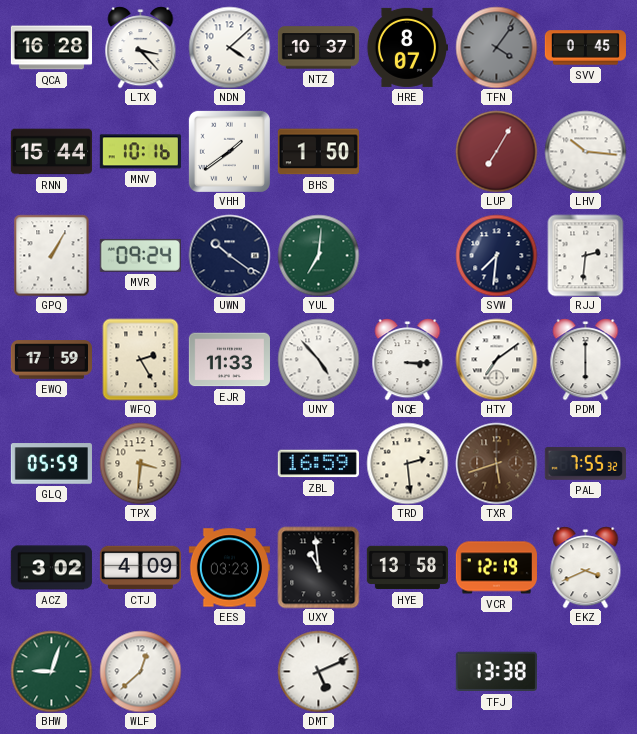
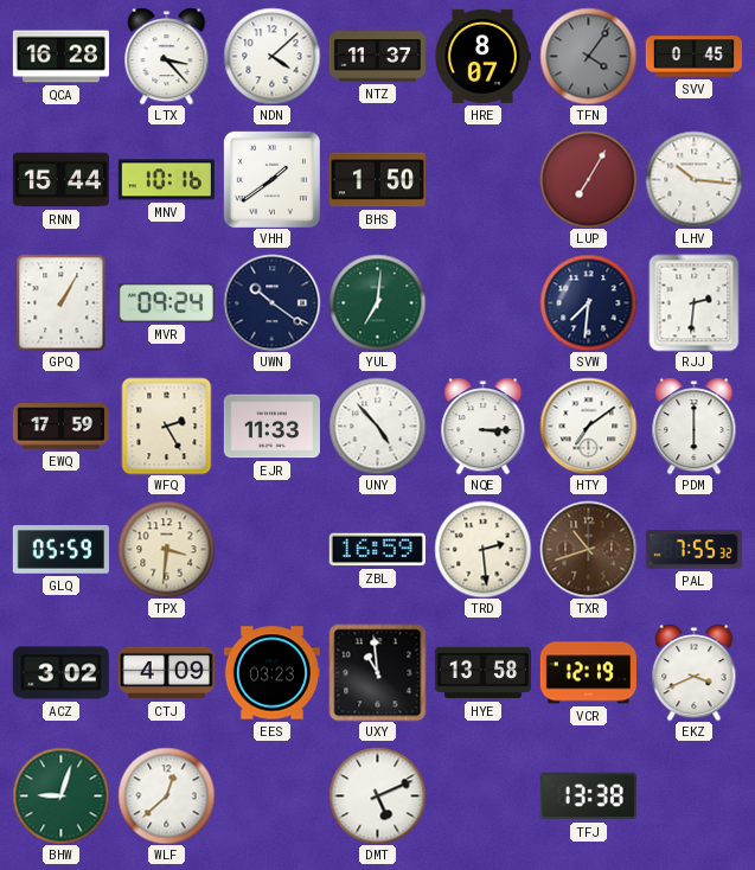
NTZ: 10:37 -> 11:37
TXR: 5:42 -> 10:42
